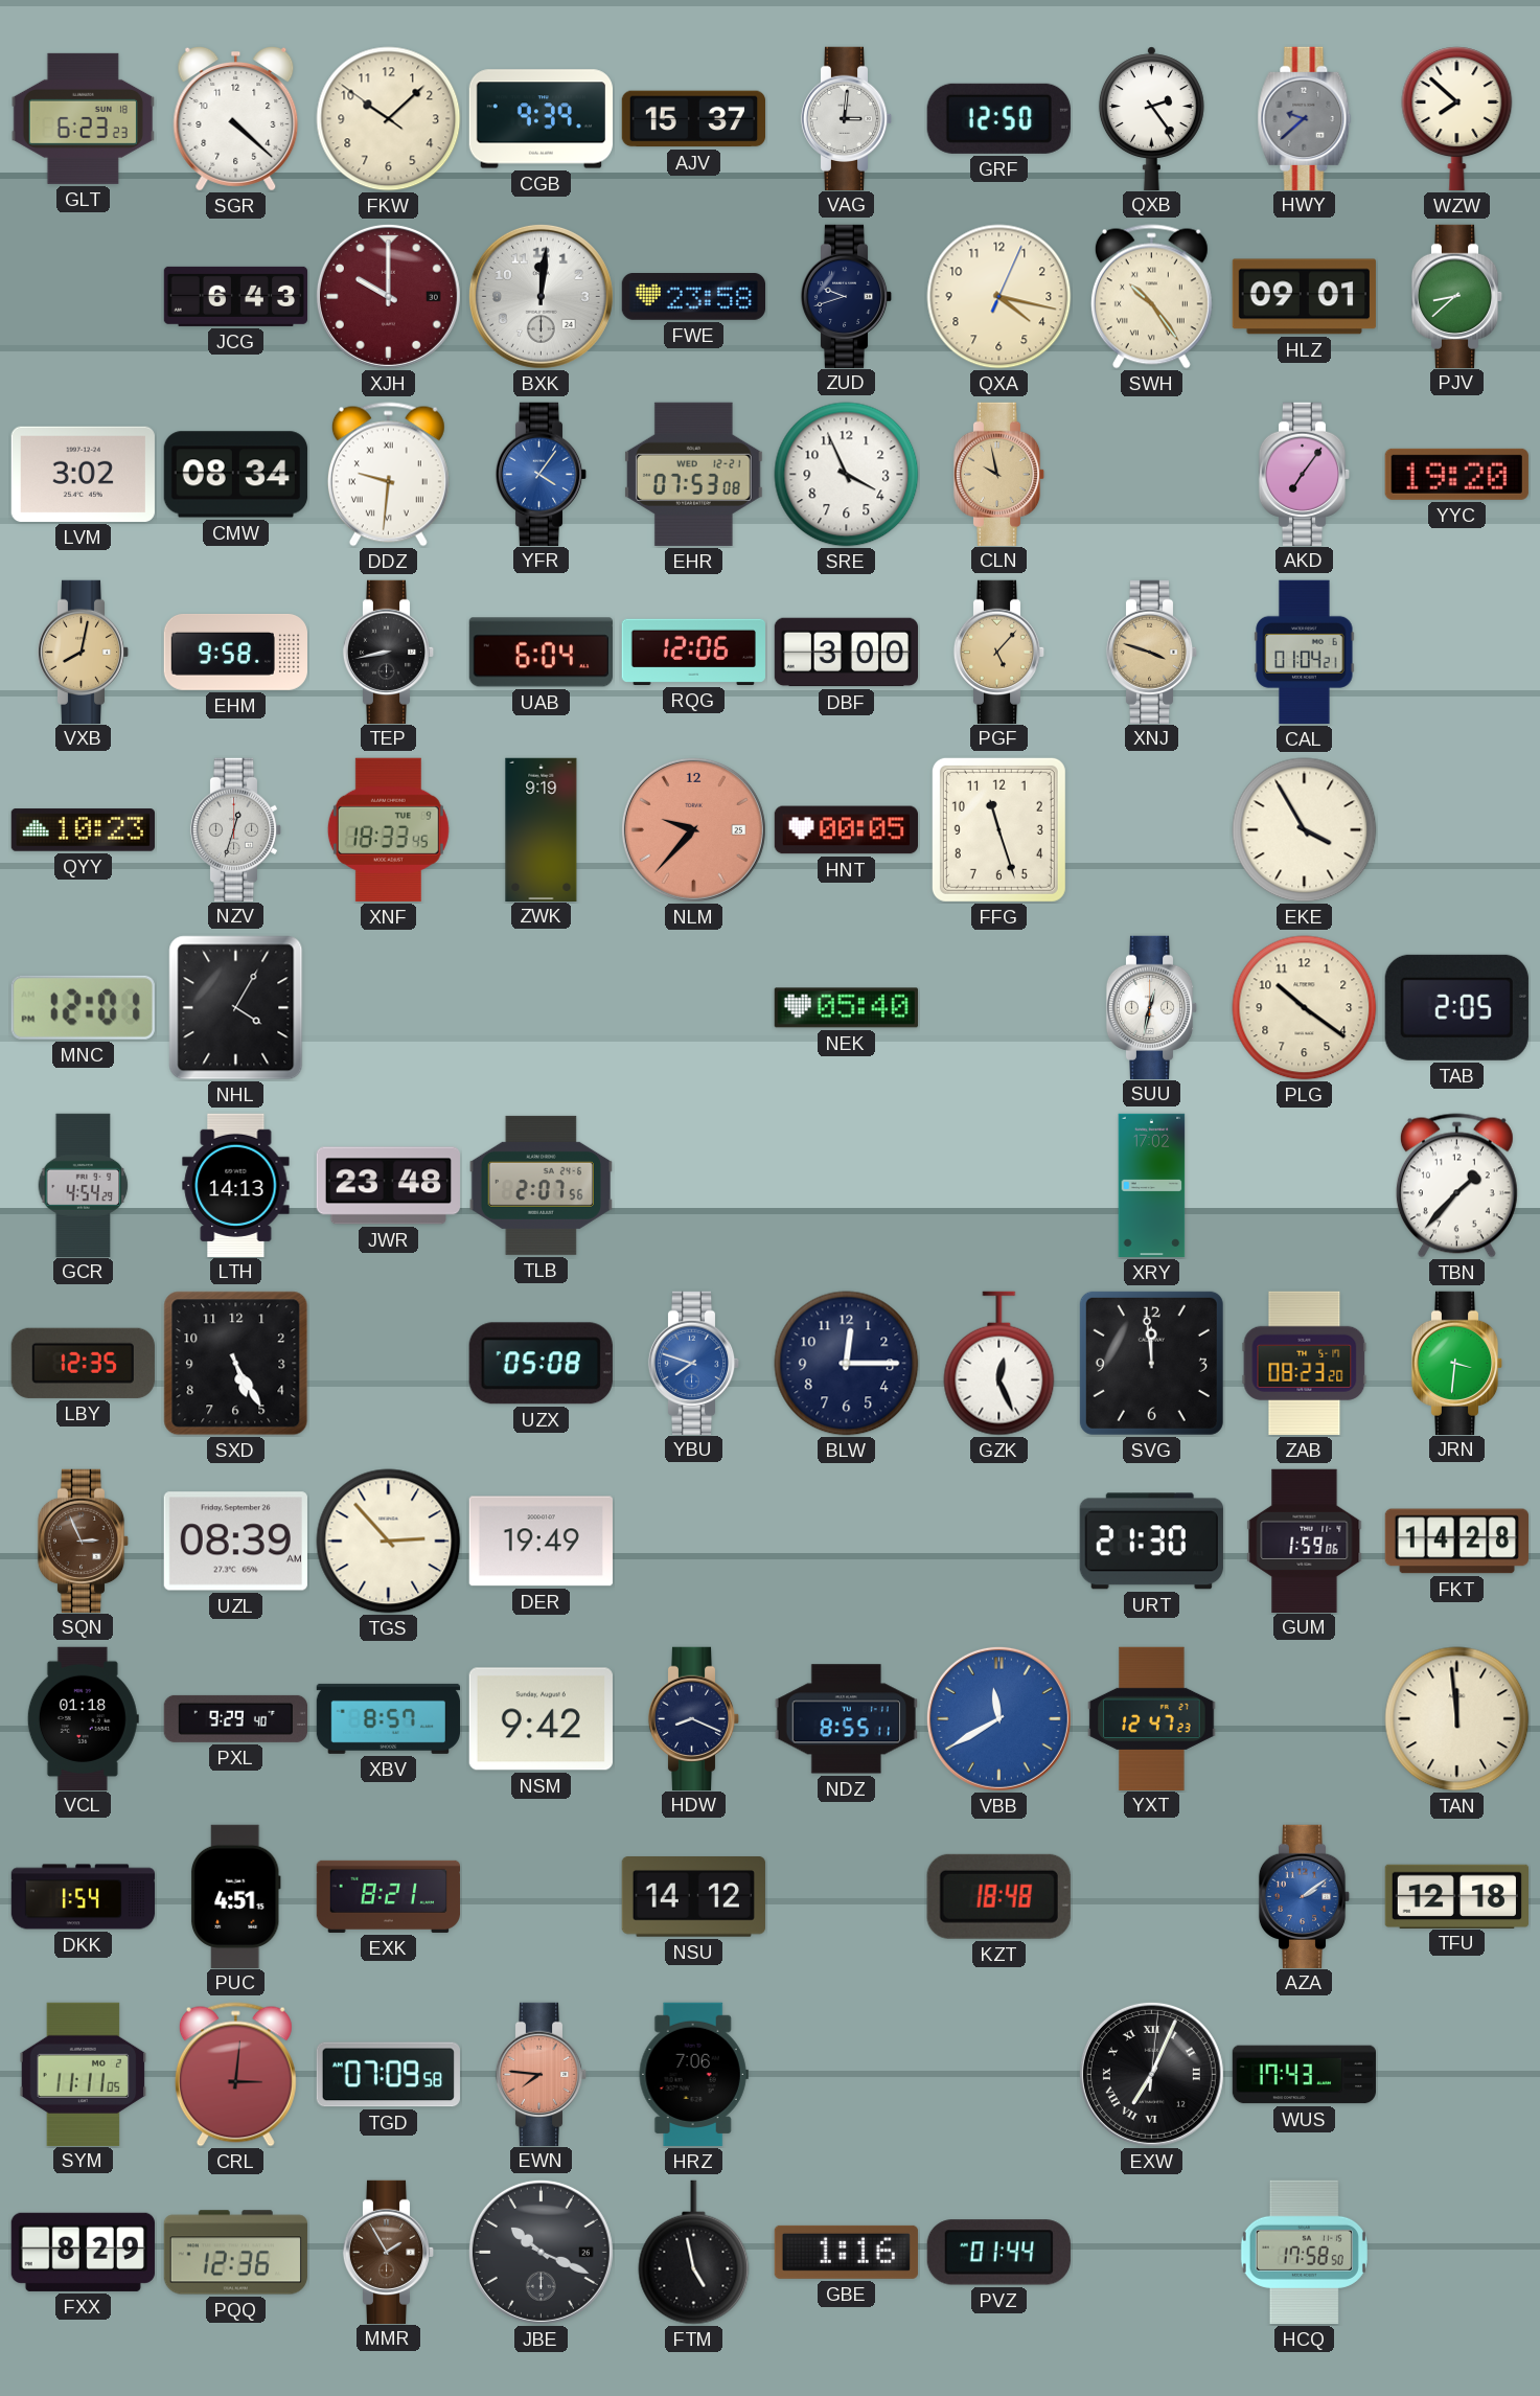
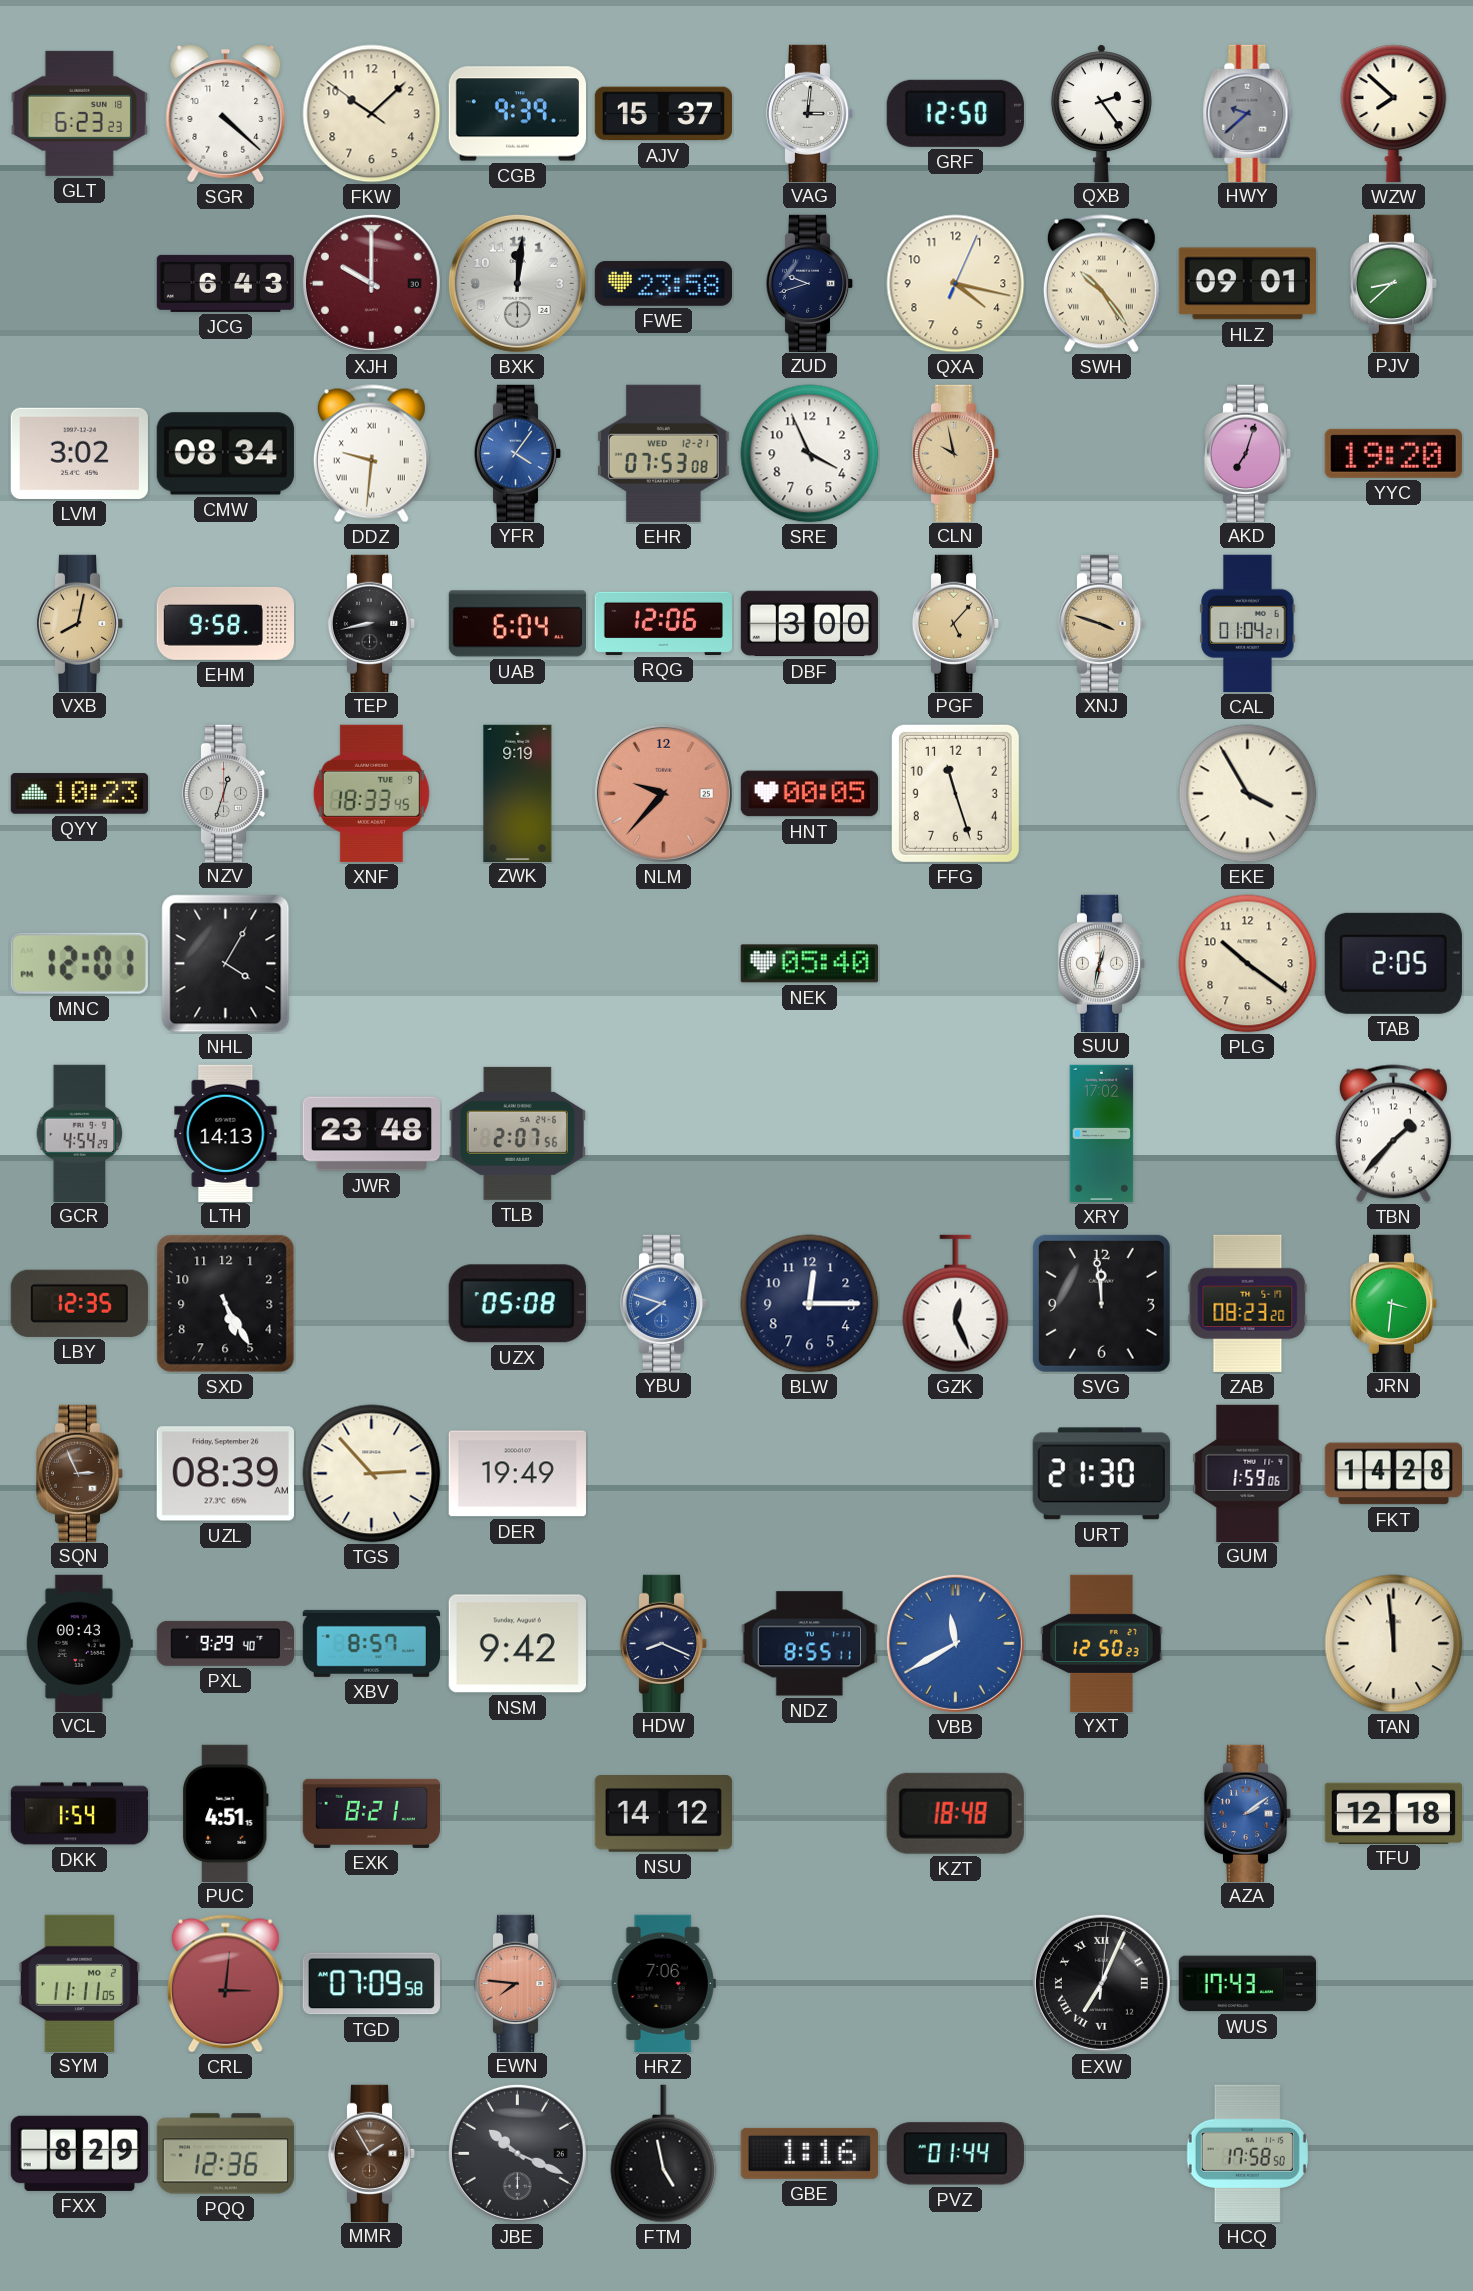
AKD: 7:06 -> 7:03
VCL: 01:18 -> 00:43
YXT: 12:47 -> 12:50
